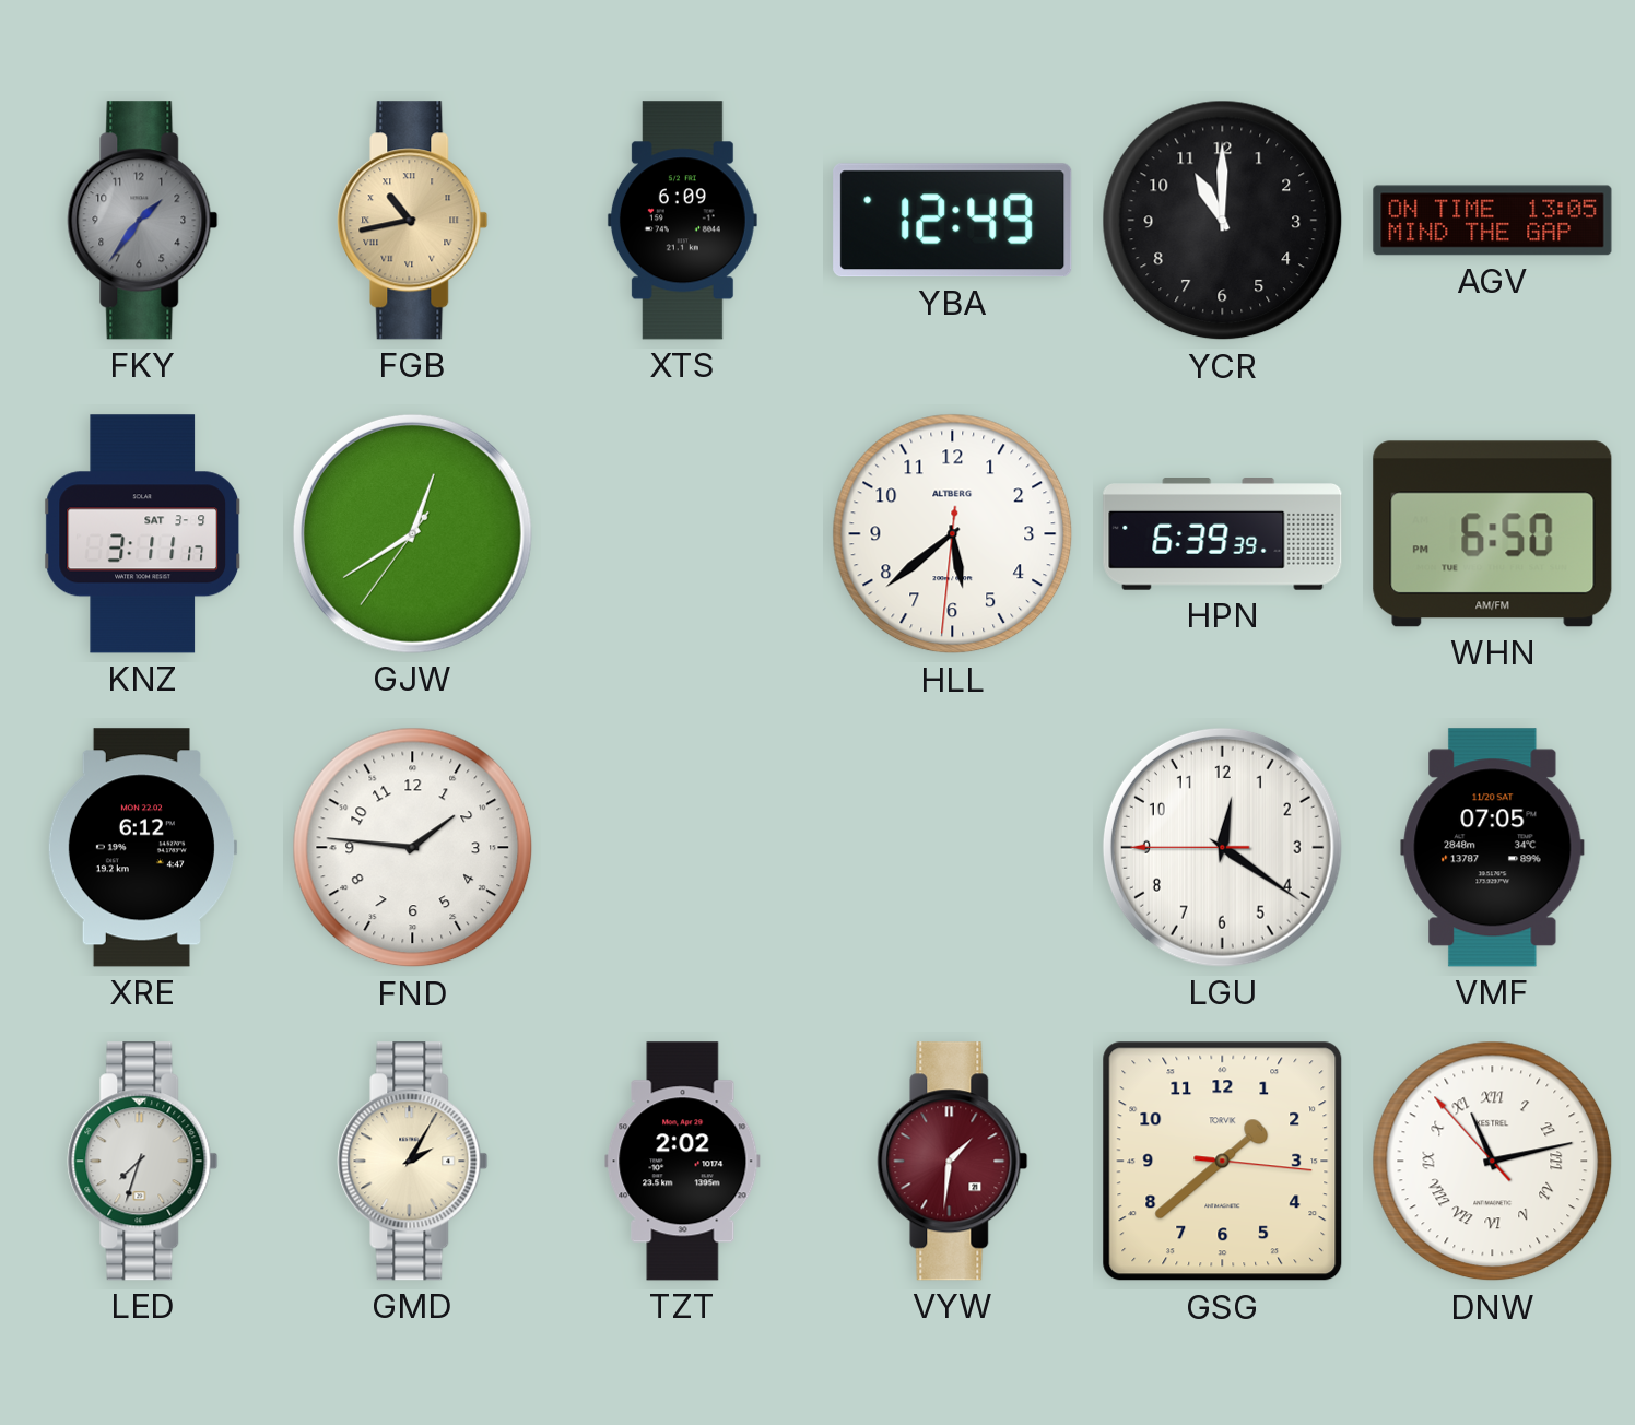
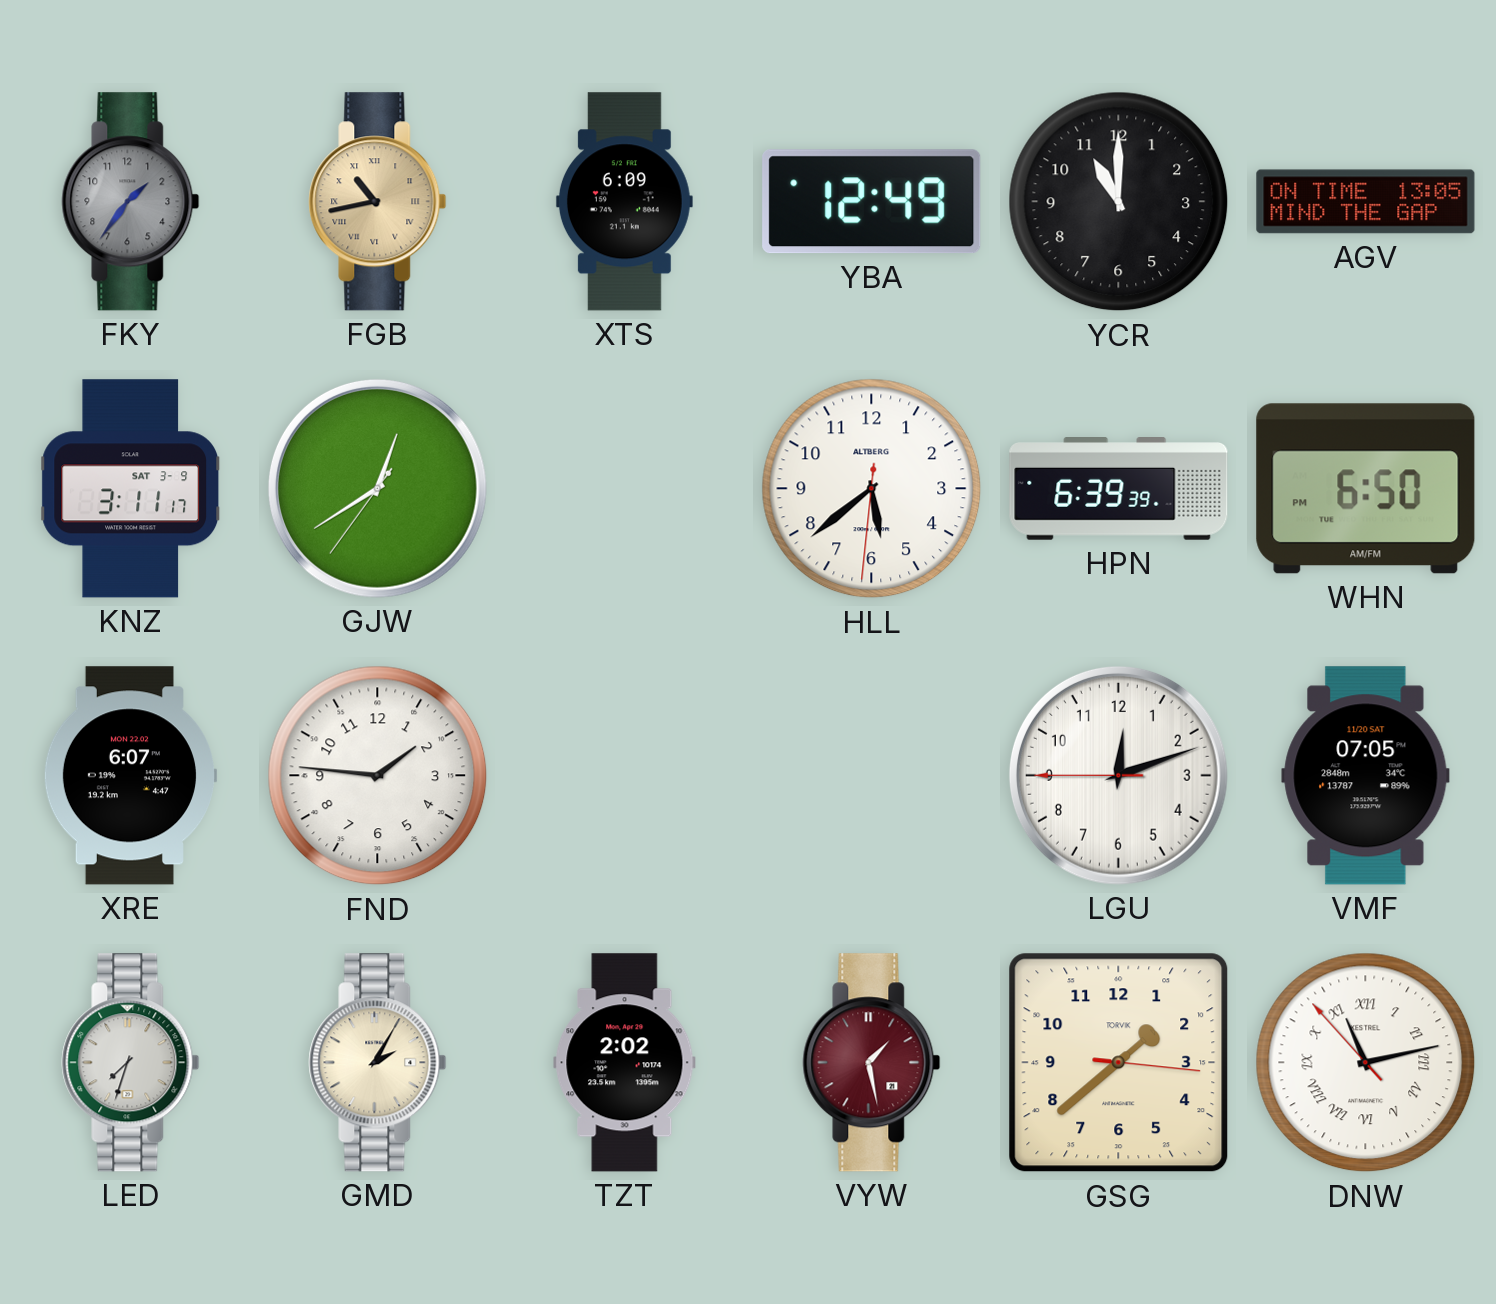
XRE: 6:12 -> 6:07
LGU: 12:20 -> 12:11
VYW: 1:31 -> 1:28
